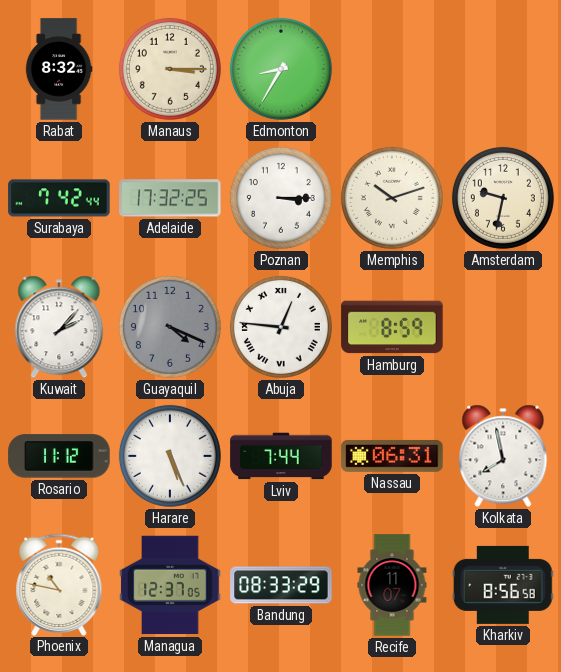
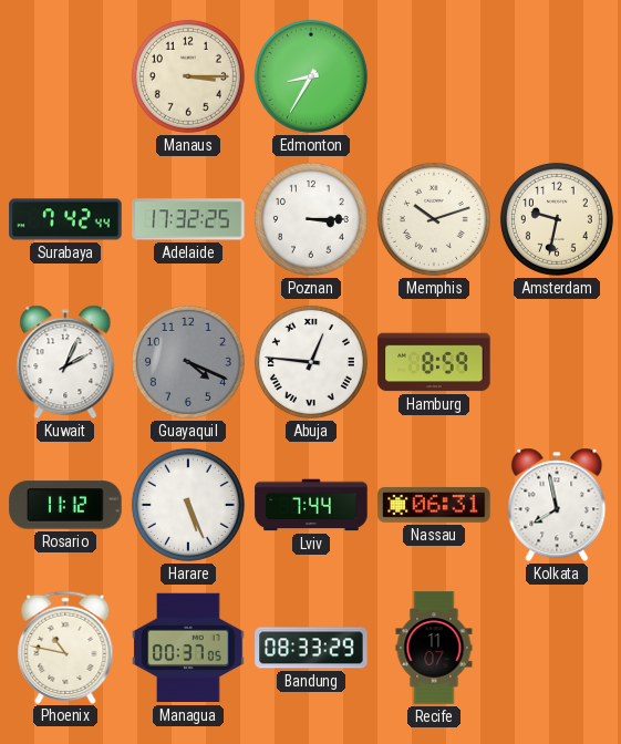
Rabat: 8:32 -> none
Kuwait: 2:07 -> 2:04
Managua: 12:37 -> 00:37
Kharkiv: 8:56 -> none
